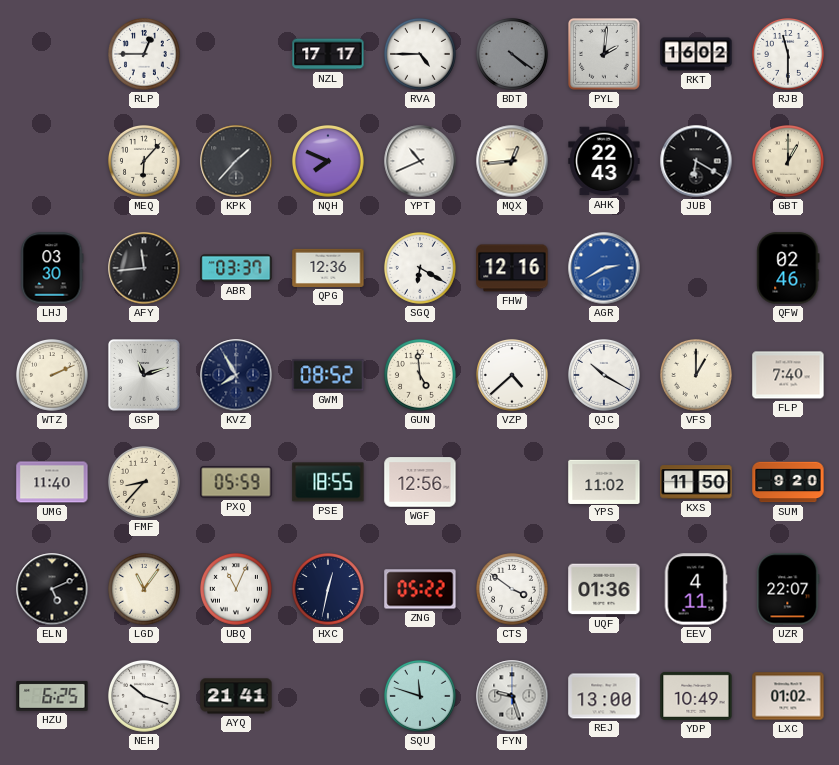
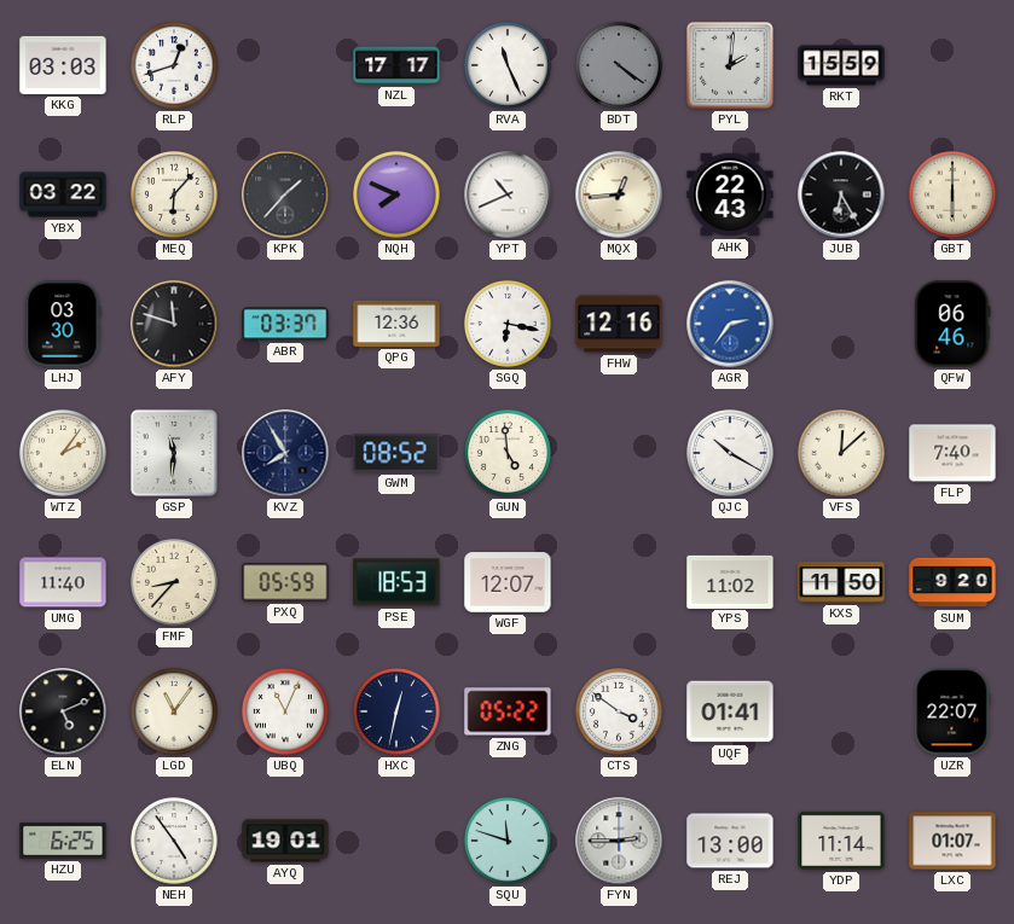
KKG: none -> 03:03
RLP: 12:45 -> 12:42
RVA: 4:45 -> 11:26
RKT: 16:02 -> 15:59
RJB: 11:30 -> none
YBX: none -> 03:22
JUB: 6:20 -> 6:25
GBT: 1:00 -> 6:00
AFY: 11:44 -> 11:48
SGQ: 6:20 -> 6:17
AGR: 2:40 -> 2:36
QFW: 02:46 -> 06:46
WTZ: 2:11 -> 2:06
GSP: 11:12 -> 11:31
VZP: 4:38 -> none
VFS: 1:00 -> 12:08
PSE: 18:55 -> 18:53
WGF: 12:56 -> 12:07
UQF: 01:36 -> 01:41
EEV: 4:11 -> none
NEH: 10:18 -> 4:54
AYQ: 21:41 -> 19:01
FYN: 9:27 -> 2:45
YDP: 10:49 -> 11:14
LXC: 01:02 -> 01:07
